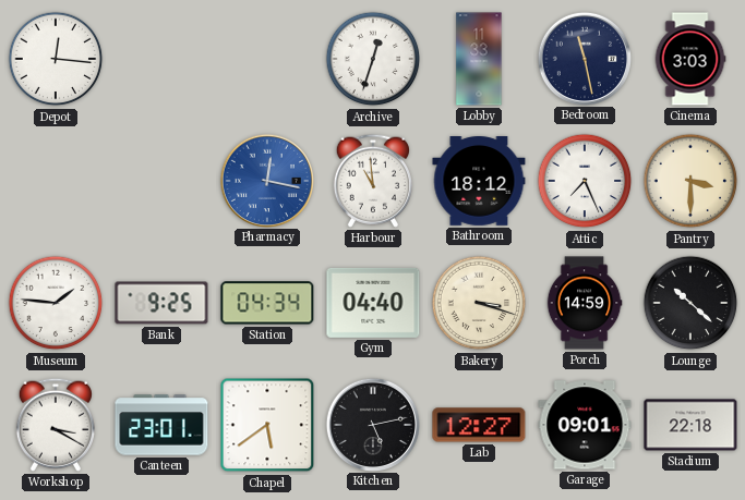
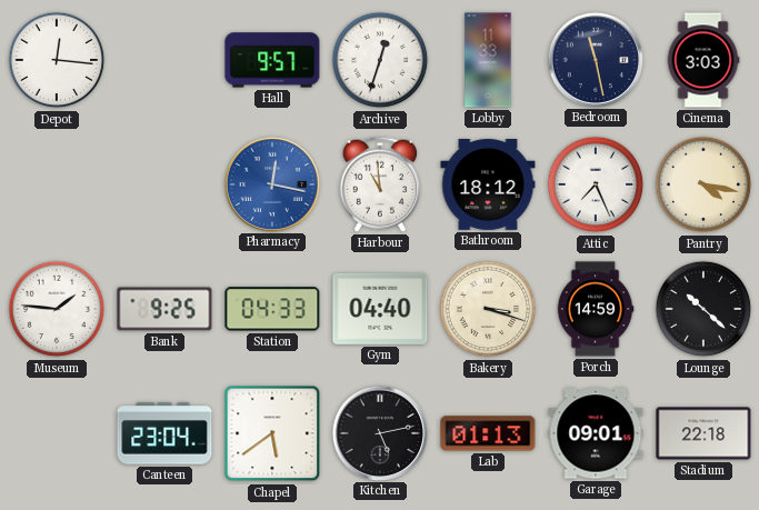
Hall: none -> 9:57
Pantry: 3:30 -> 4:17
Station: 04:34 -> 04:33
Workshop: 3:20 -> none
Canteen: 23:01 -> 23:04
Lab: 12:27 -> 01:13
